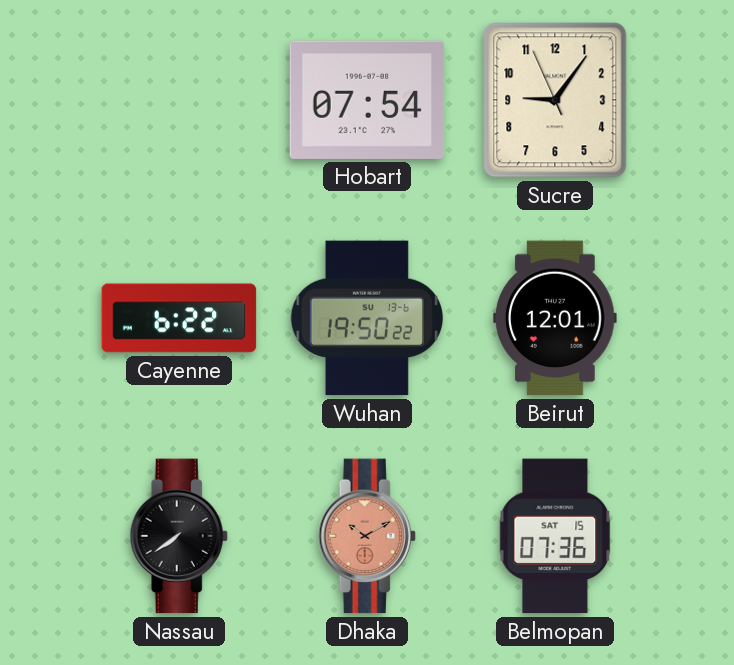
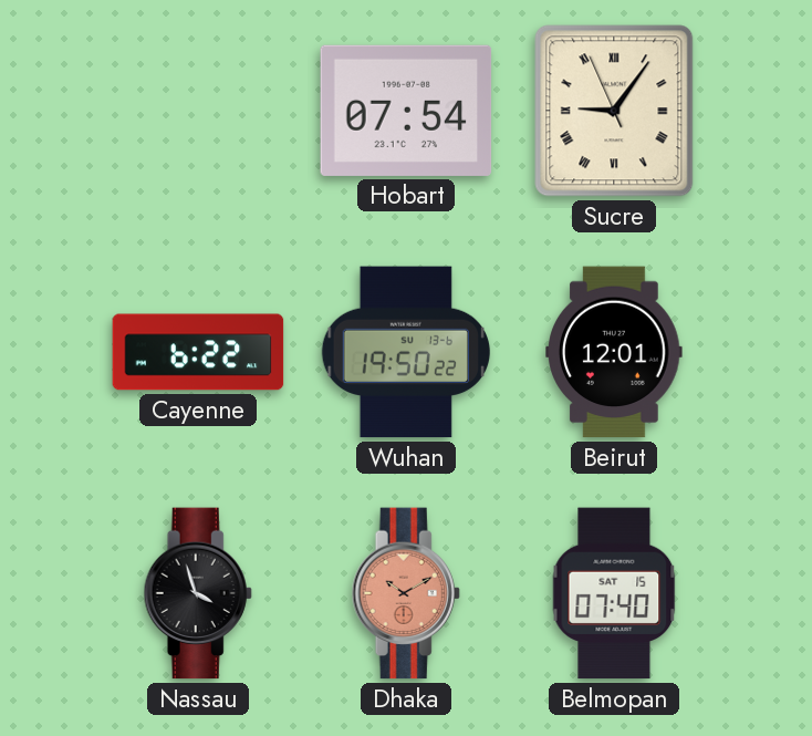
Sucre numerals: Arabic -> Roman
Nassau: 7:39 -> 3:57
Belmopan: 07:36 -> 07:40
